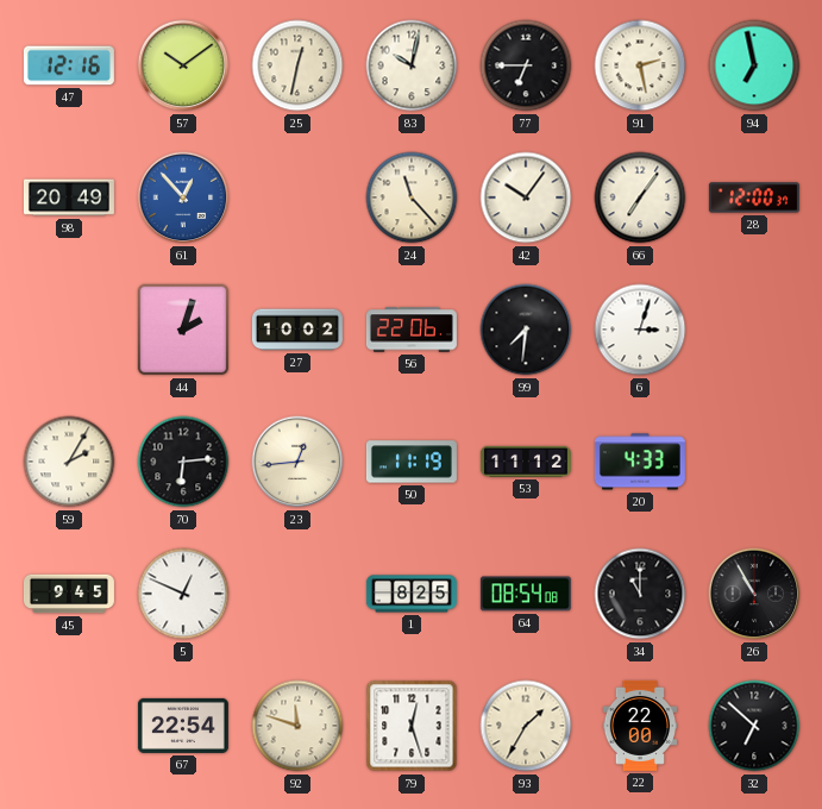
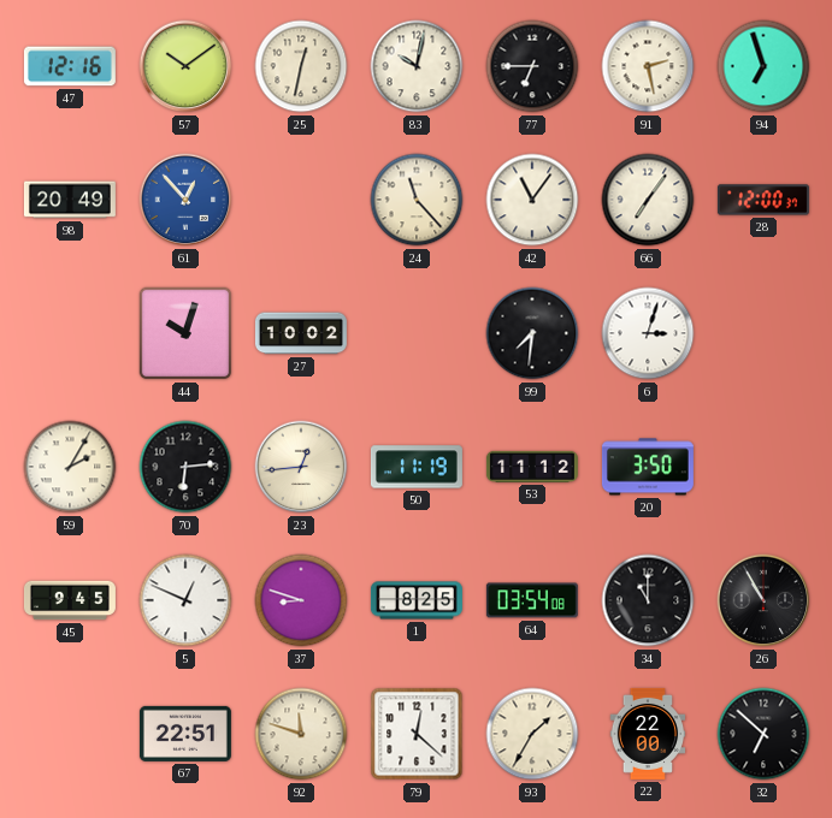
94: 6:58 -> 6:57
42: 10:06 -> 11:06
44: 2:03 -> 10:03
56: 22:06 -> none
20: 4:33 -> 3:50
37: none -> 8:48
64: 08:54 -> 03:54
67: 22:54 -> 22:51
79: 12:27 -> 12:22
